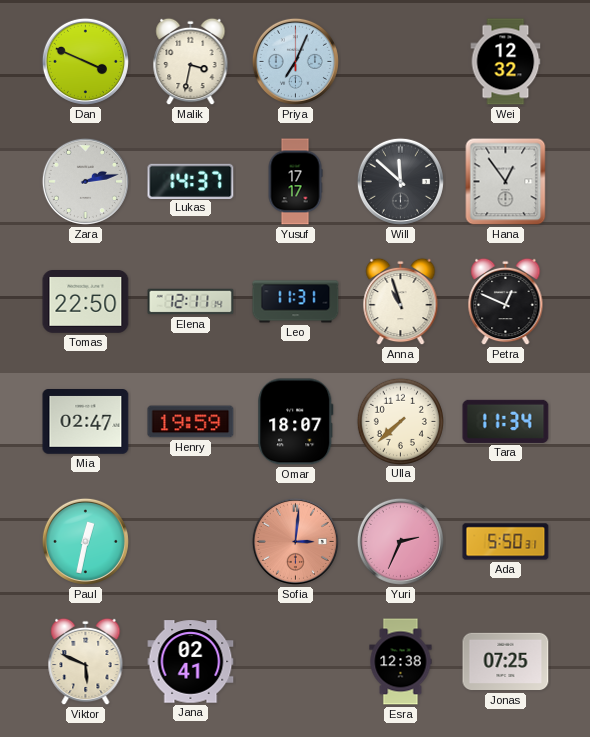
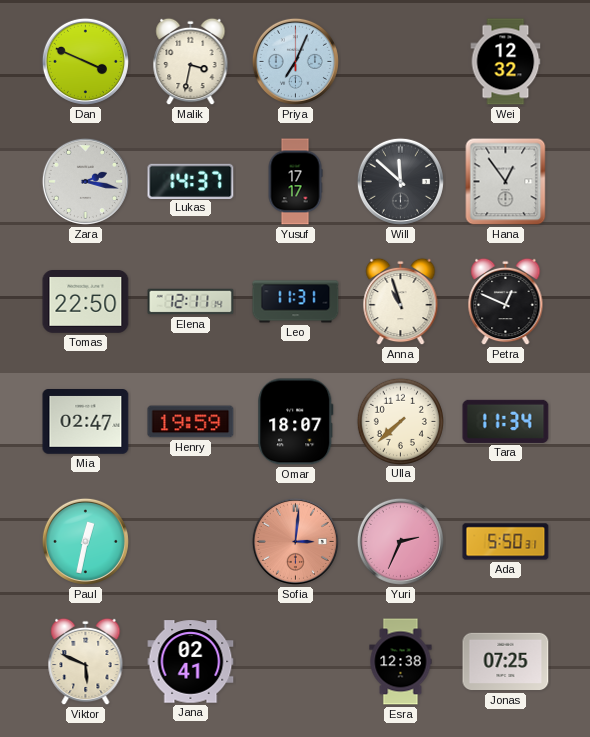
Zara: 2:13 -> 2:17
